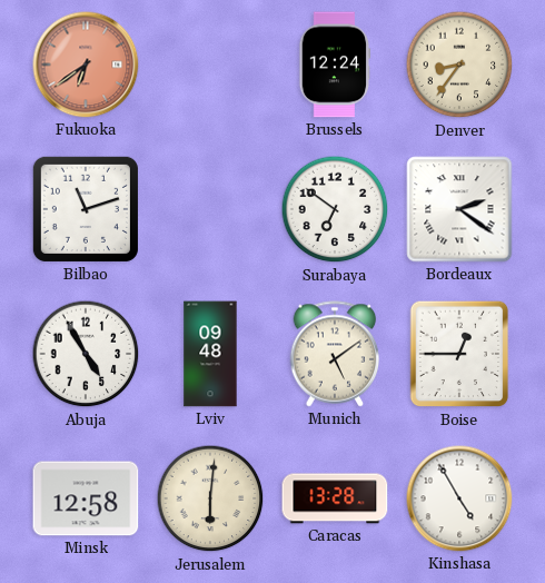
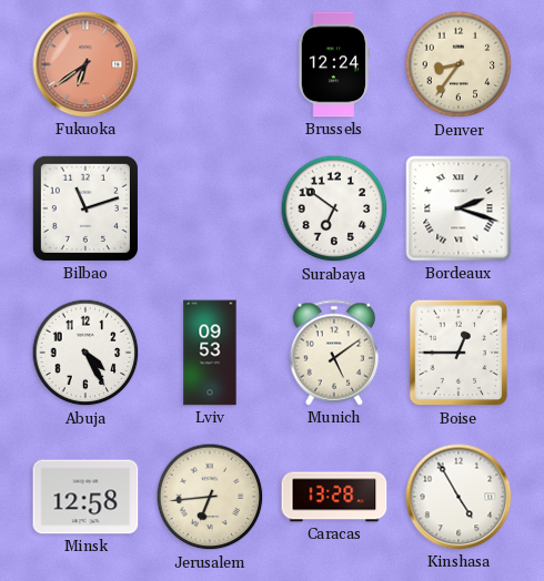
Bordeaux: 2:21 -> 2:18
Abuja: 4:55 -> 4:25
Lviv: 09:48 -> 09:53
Jerusalem: 6:01 -> 6:44
